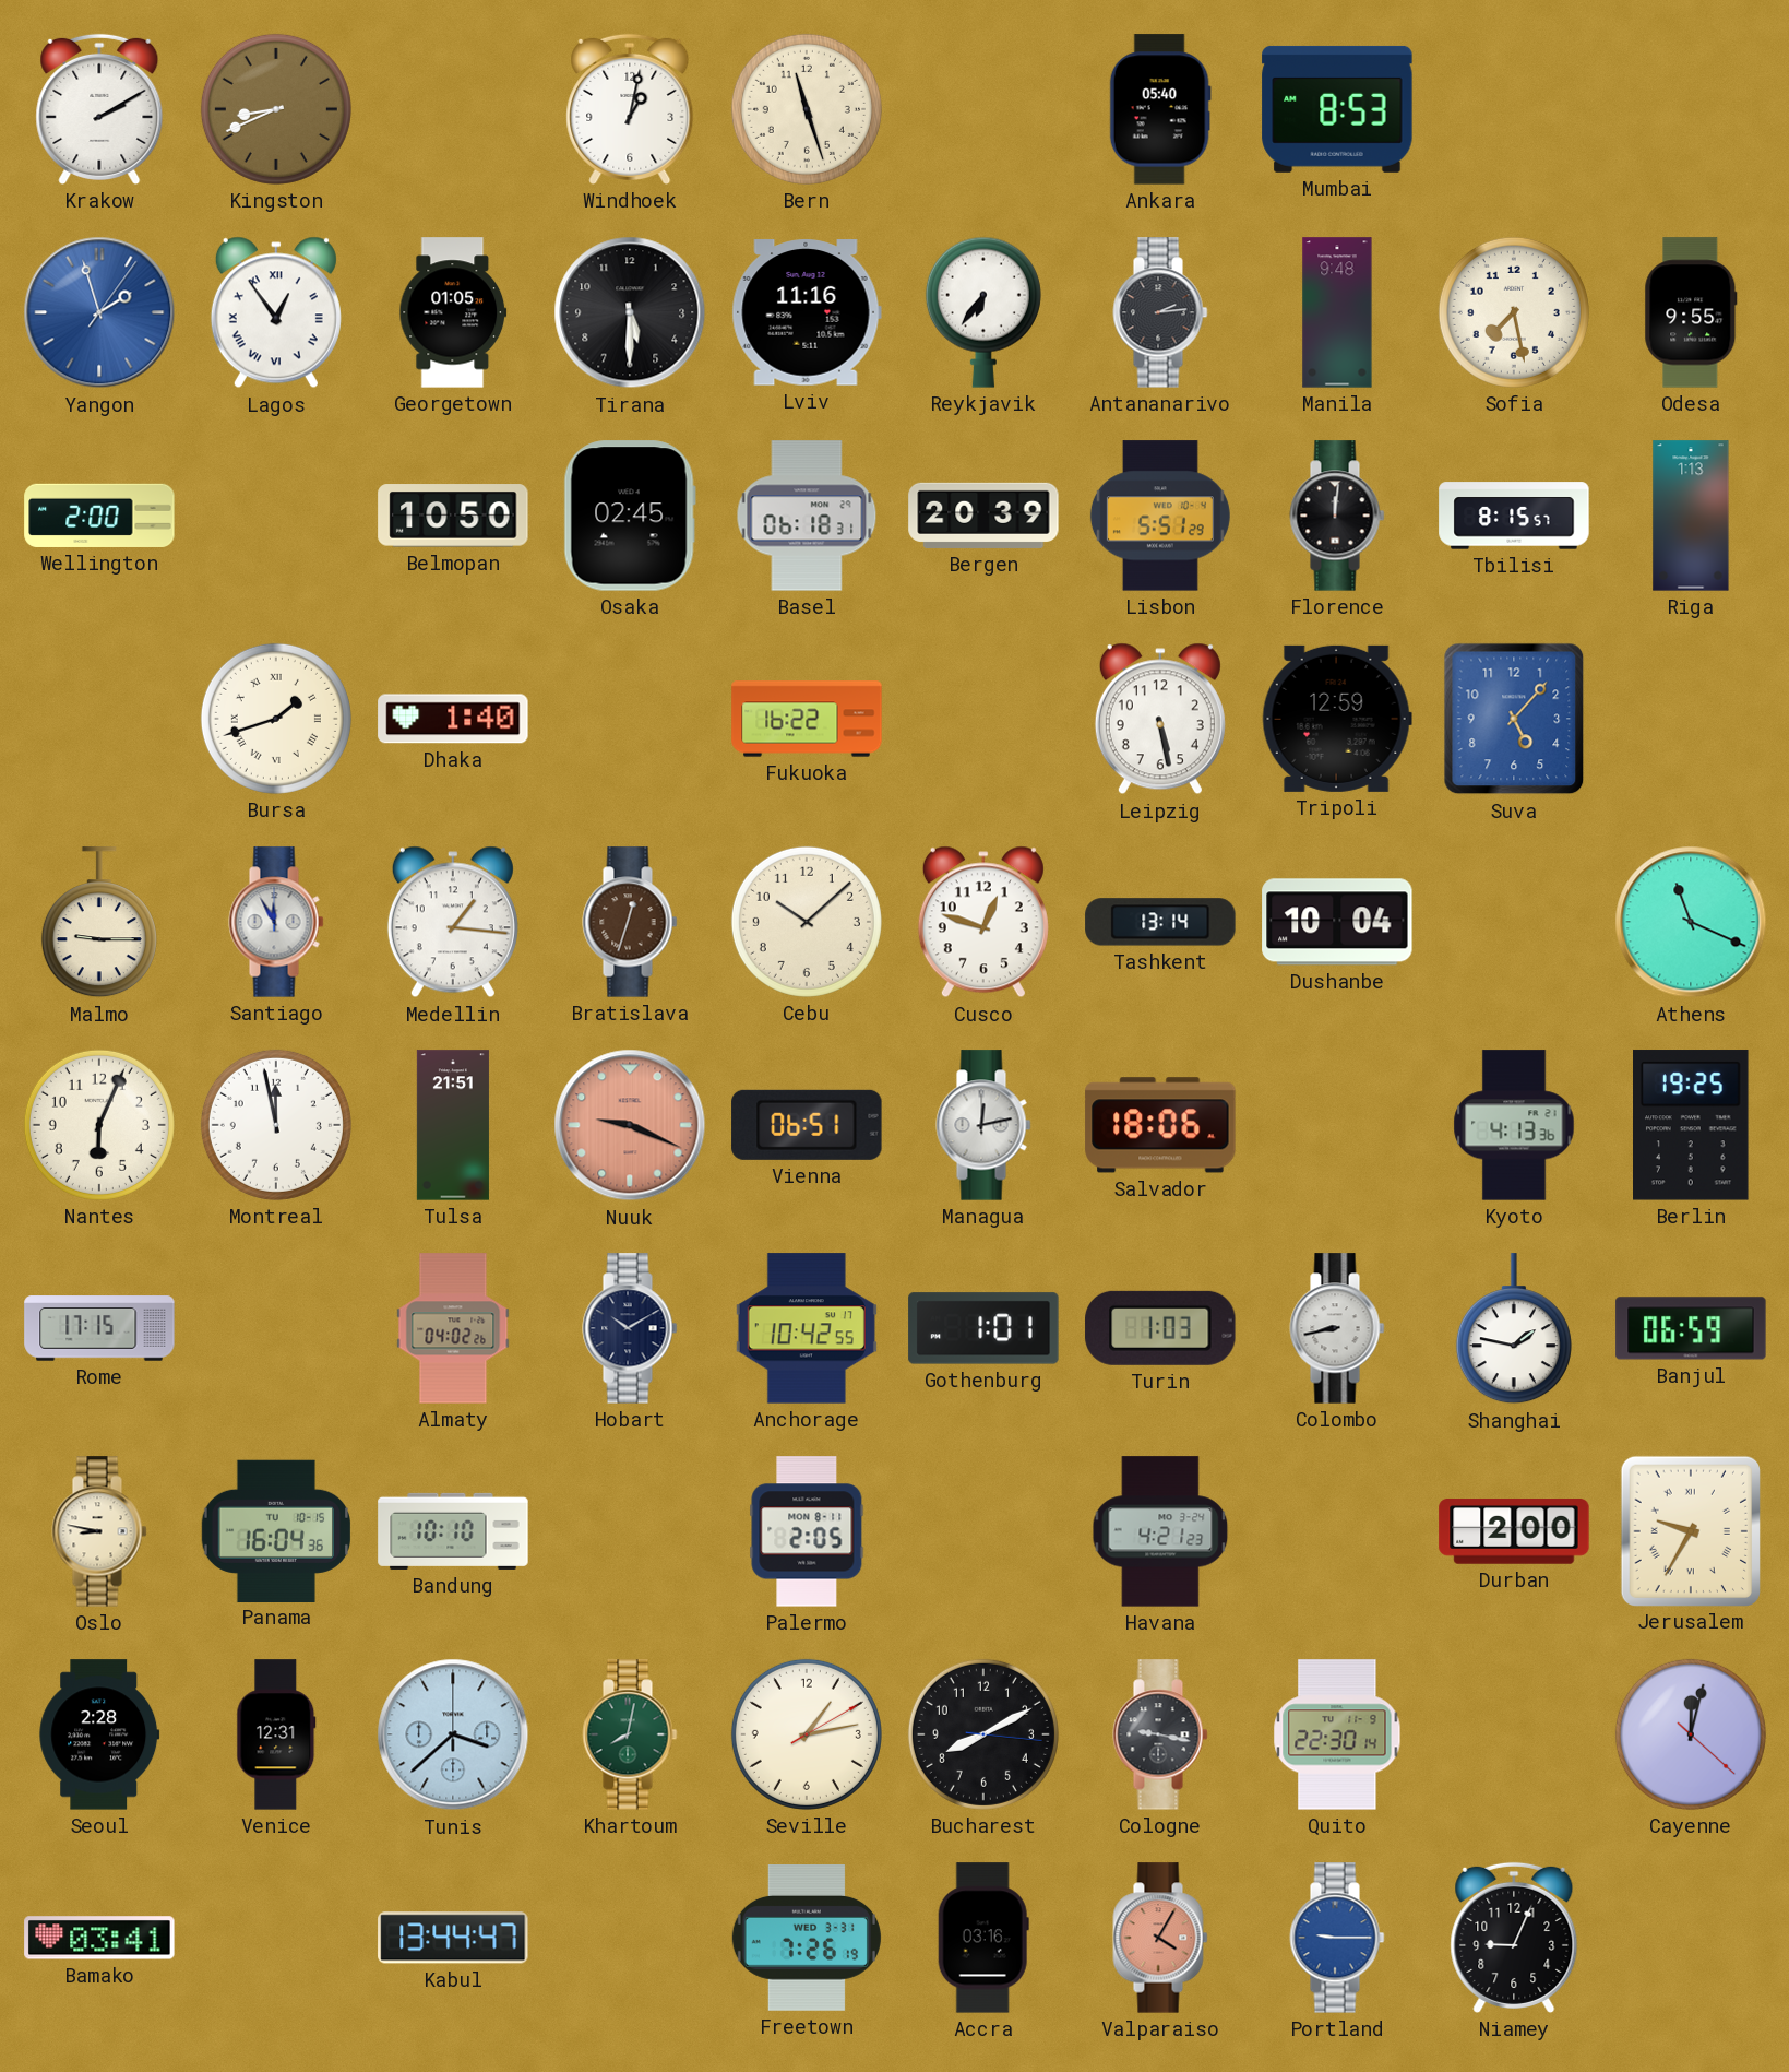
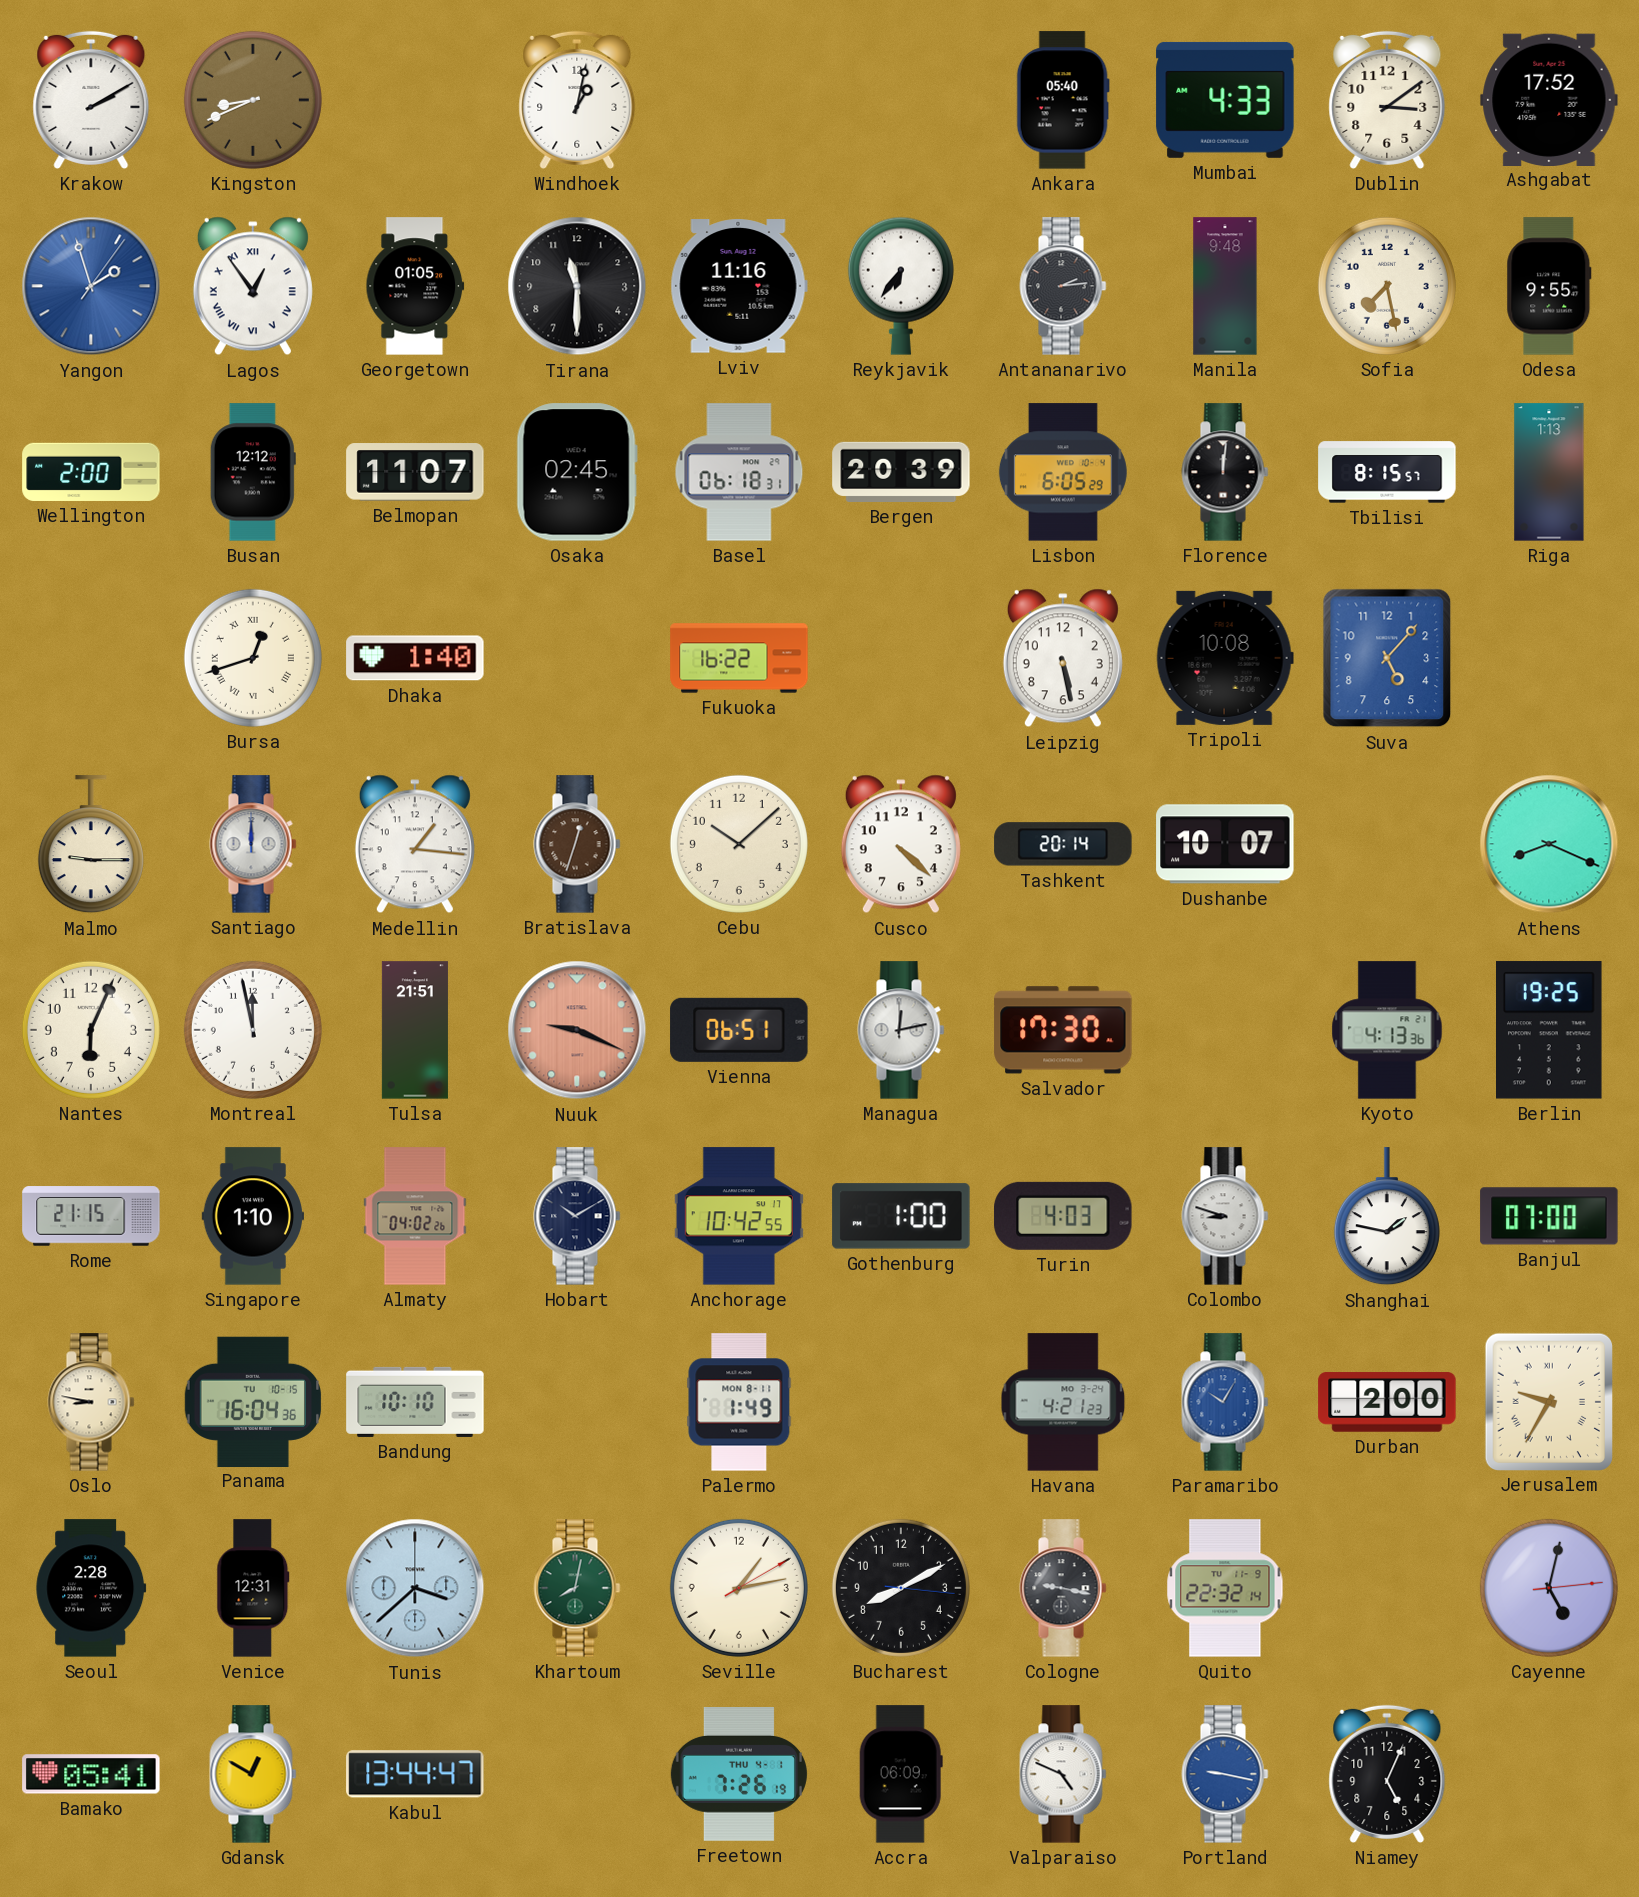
Bern: 11:27 -> none
Mumbai: 8:53 -> 4:33
Dublin: none -> 3:09
Ashgabat: none -> 17:52
Tirana: 5:30 -> 11:30
Busan: none -> 12:12
Belmopan: 10:50 -> 11:07
Lisbon: 5:51 -> 6:05
Bursa: 1:42 -> 12:42
Tripoli: 12:59 -> 10:08
Santiago: 11:55 -> 12:00
Cusco: 12:48 -> 4:22
Tashkent: 13:14 -> 20:14
Dushanbe: 10:04 -> 10:07
Athens: 11:19 -> 8:19
Salvador: 18:06 -> 17:30
Rome: 17:15 -> 21:15
Singapore: none -> 1:10
Gothenburg: 1:01 -> 1:00
Turin: 1:03 -> 4:03
Colombo: 8:43 -> 8:48
Banjul: 06:59 -> 07:00
Palermo: 2:05 -> 1:49
Paramaribo: none -> 10:05
Quito: 22:30 -> 22:32
Cayenne: 12:02 -> 5:02
Bamako: 03:41 -> 05:41
Gdansk: none -> 12:50
Freetown date: WED 3-31 -> THU 4-1
Accra: 03:16 -> 06:09
Valparaiso: 4:05 -> 4:49
Valparaiso dial: salmon -> white
Portland: 9:15 -> 9:17
Niamey: 9:04 -> 5:04
